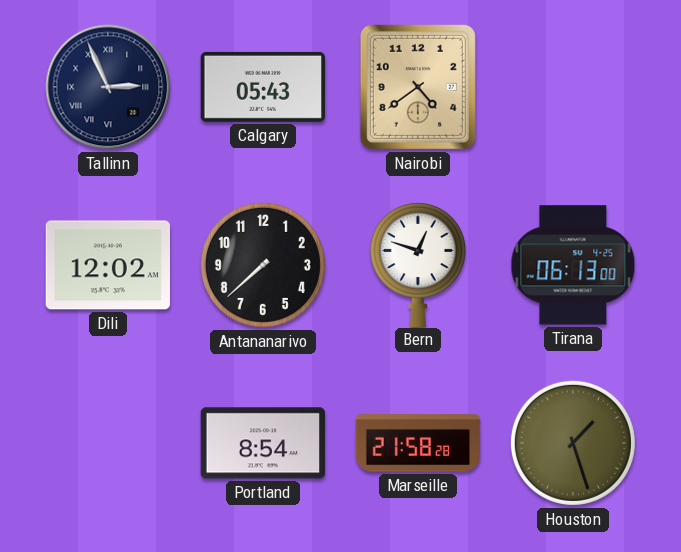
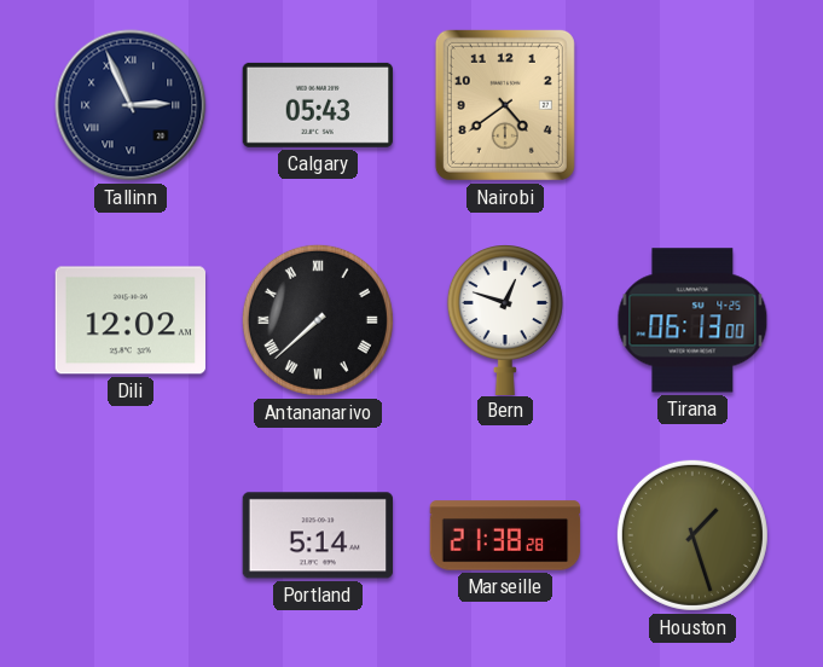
Antananarivo numerals: Arabic -> Roman
Portland: 8:54 -> 5:14
Marseille: 21:58 -> 21:38
